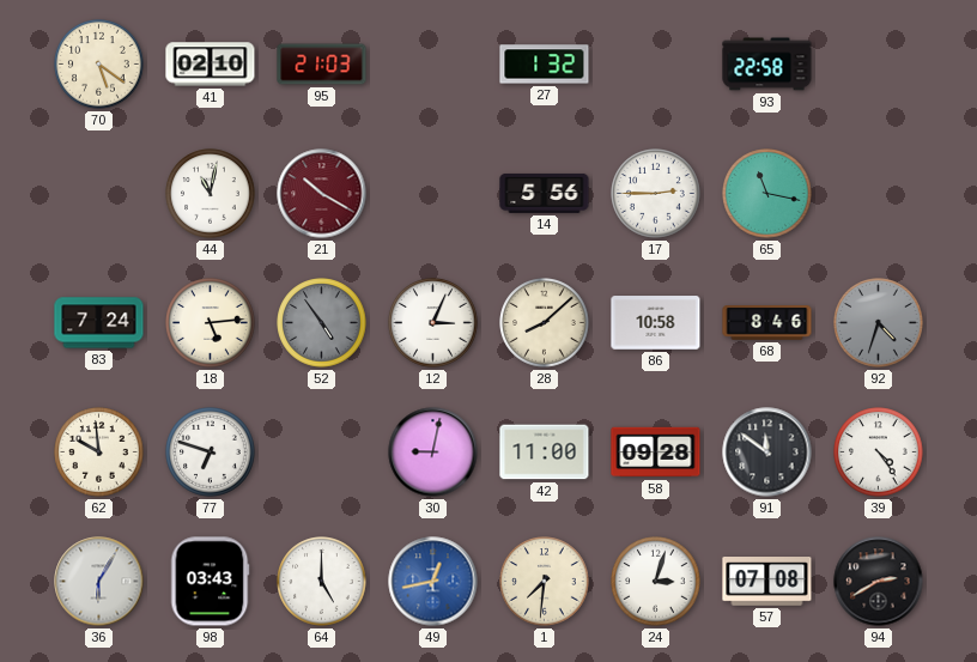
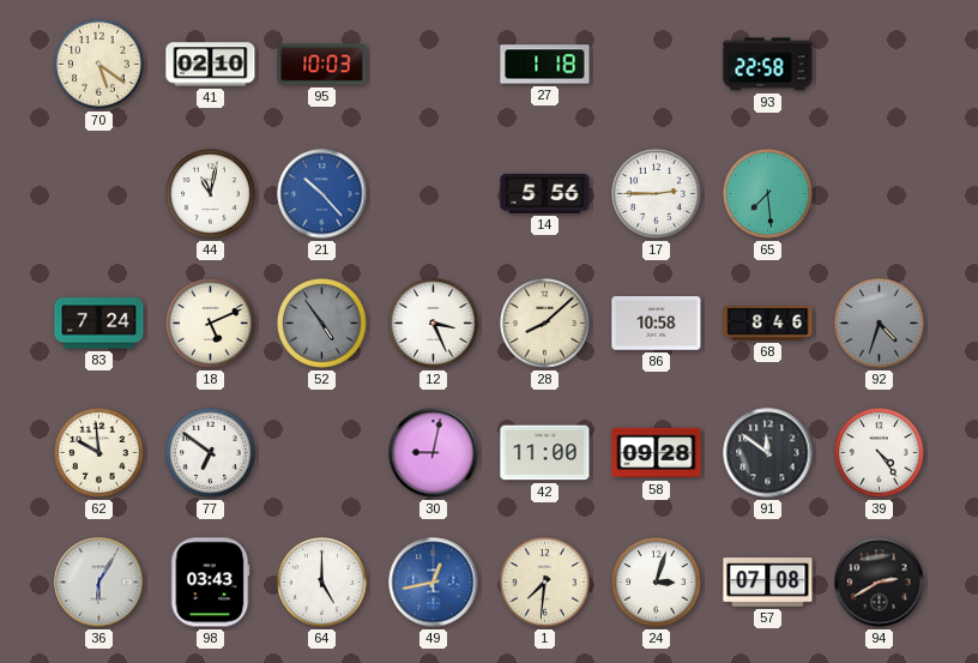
95: 21:03 -> 10:03
27: 1:32 -> 1:18
21: 10:20 -> 10:23
21 dial: burgundy -> blue
65: 11:17 -> 7:29
18: 5:14 -> 5:11
12: 3:04 -> 3:26
77: 6:48 -> 6:51
